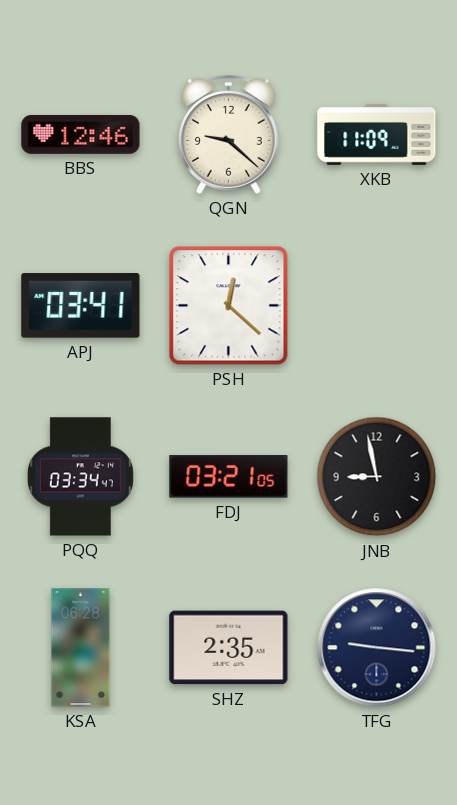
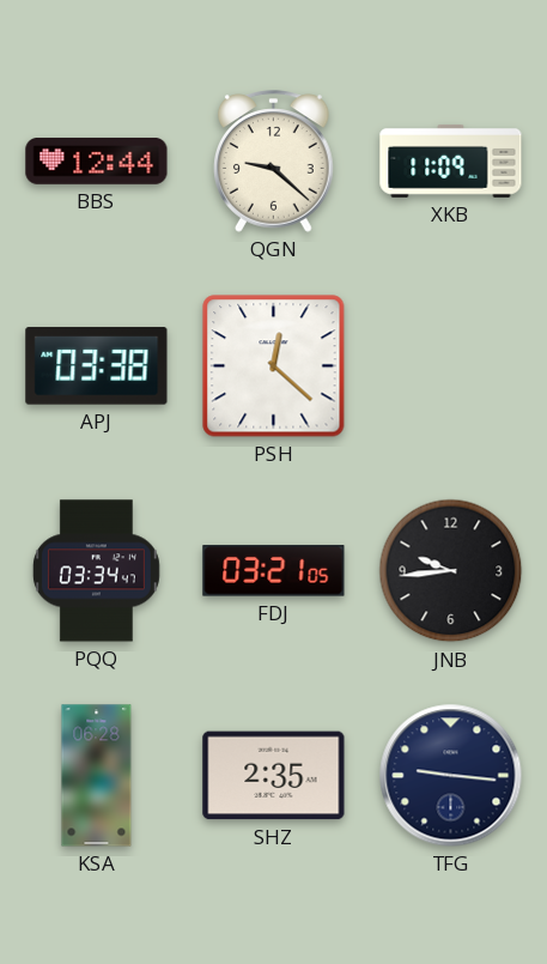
BBS: 12:46 -> 12:44
APJ: 03:41 -> 03:38
JNB: 8:58 -> 9:44
